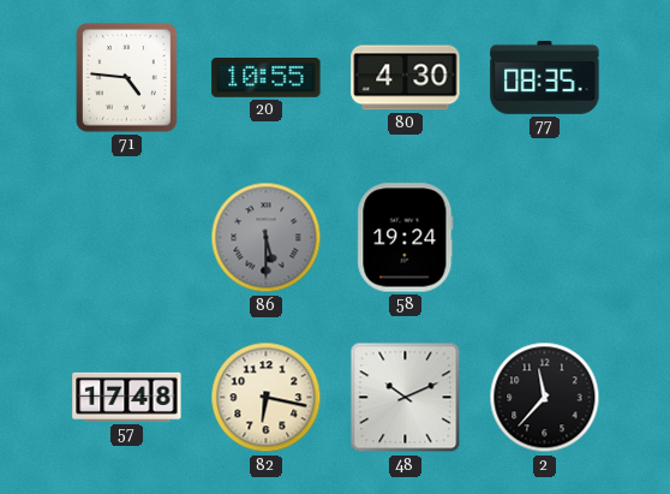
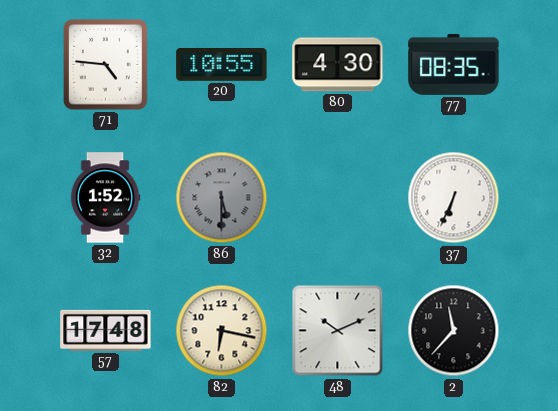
32: none -> 1:52
58: 19:24 -> none
37: none -> 6:34
